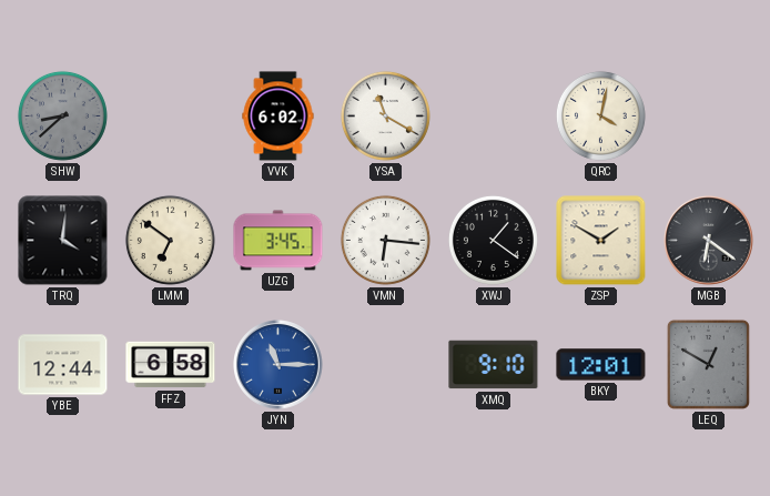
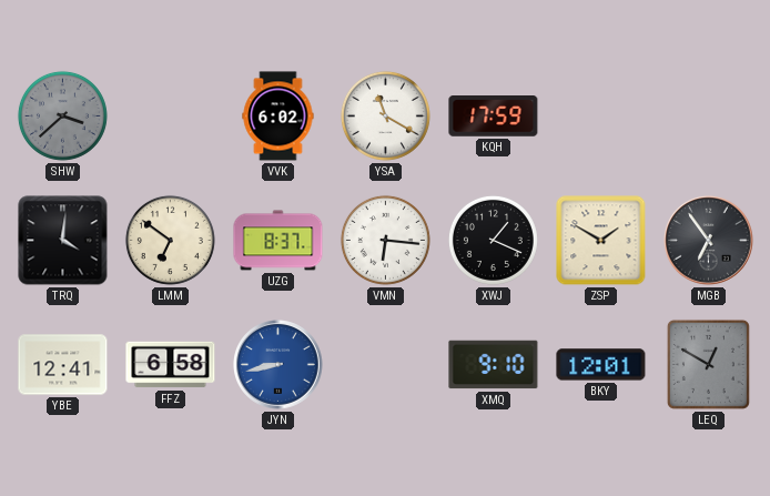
SHW: 8:38 -> 3:38
KQH: none -> 17:59
QRC: 4:02 -> none
UZG: 3:45 -> 8:37
XWJ: 1:21 -> 1:19
MGB: 6:21 -> 6:54
YBE: 12:44 -> 12:41
JYN: 11:15 -> 8:43
